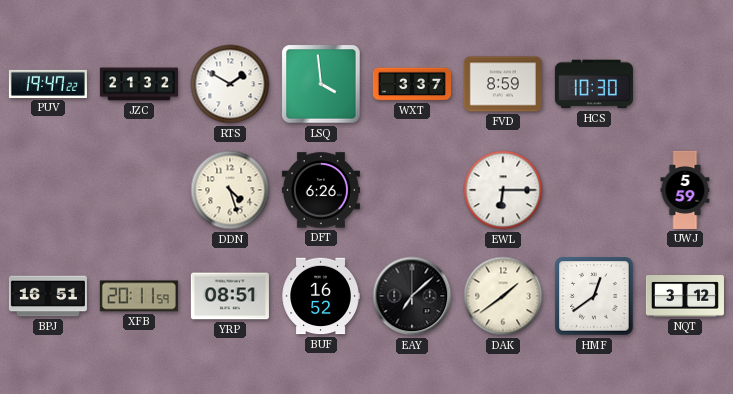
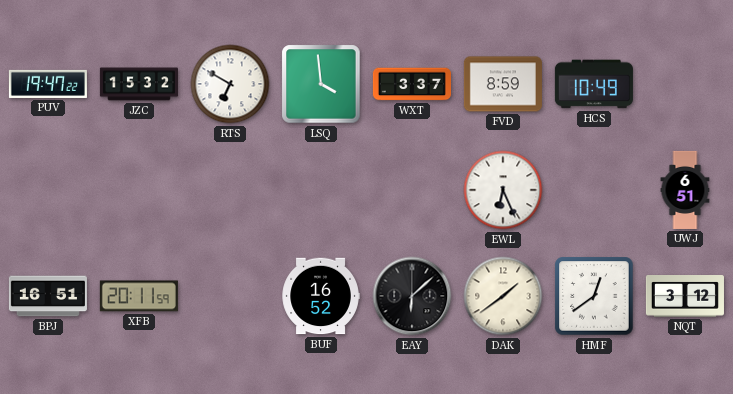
JZC: 21:32 -> 15:32
RTS: 1:50 -> 6:50
HCS: 10:30 -> 10:49
DDN: 4:27 -> none
DFT: 6:26 -> none
EWL: 6:15 -> 6:26
UWJ: 5:59 -> 6:51
YRP: 08:51 -> none
EAY: 7:08 -> 6:08
